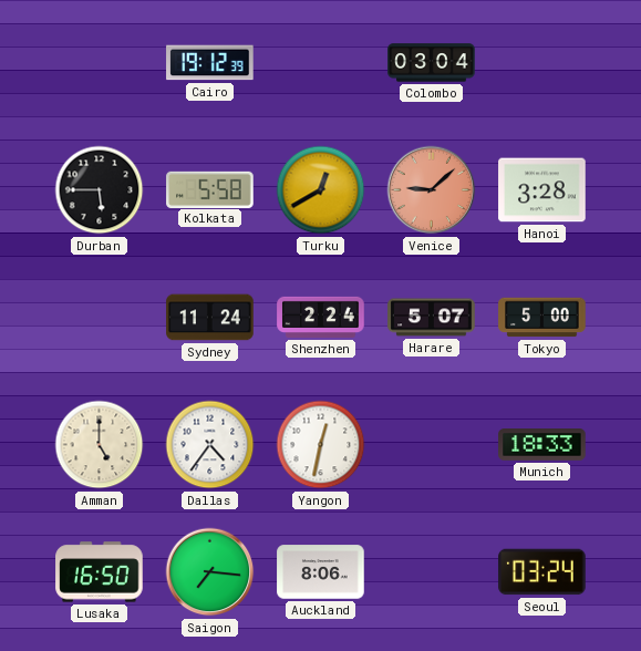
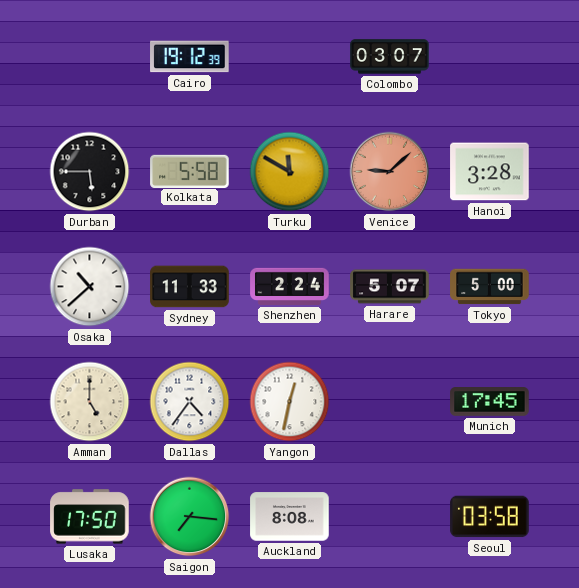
Colombo: 03:04 -> 03:07
Turku: 12:40 -> 11:50
Osaka: none -> 10:38
Sydney: 11:24 -> 11:33
Munich: 18:33 -> 17:45
Lusaka: 16:50 -> 17:50
Auckland: 8:06 -> 8:08
Seoul: 03:24 -> 03:58
